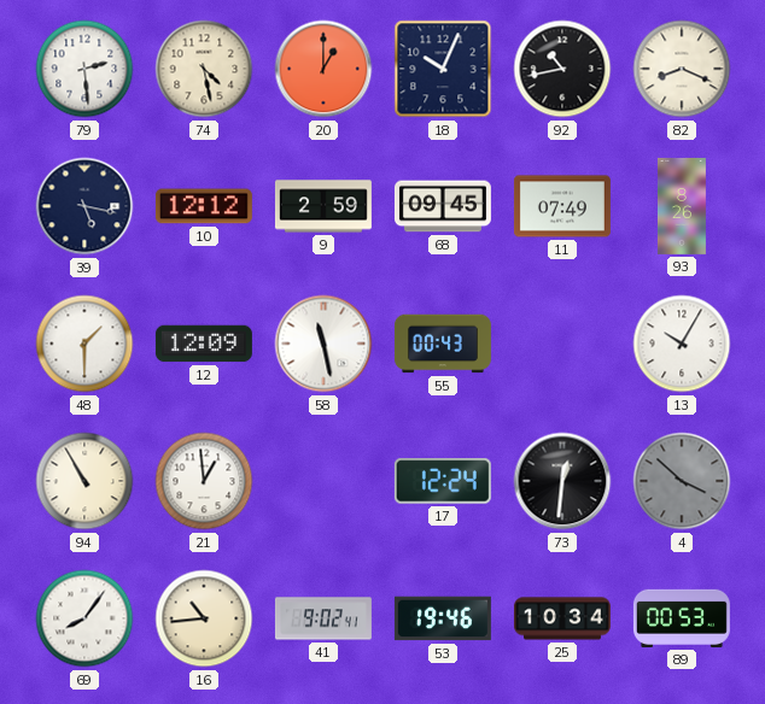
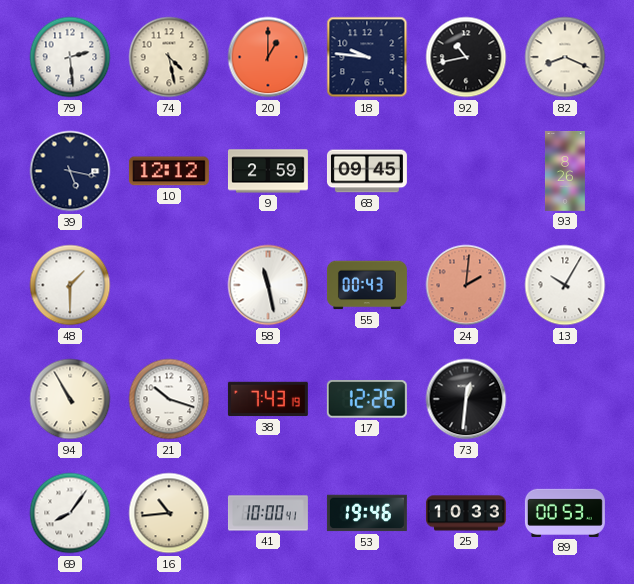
18: 10:04 -> 9:46
11: 07:49 -> none
12: 12:09 -> none
24: none -> 2:01
21: 12:59 -> 10:18
38: none -> 7:43
17: 12:24 -> 12:26
4: 3:52 -> none
41: 9:02 -> 10:00
25: 10:34 -> 10:33
